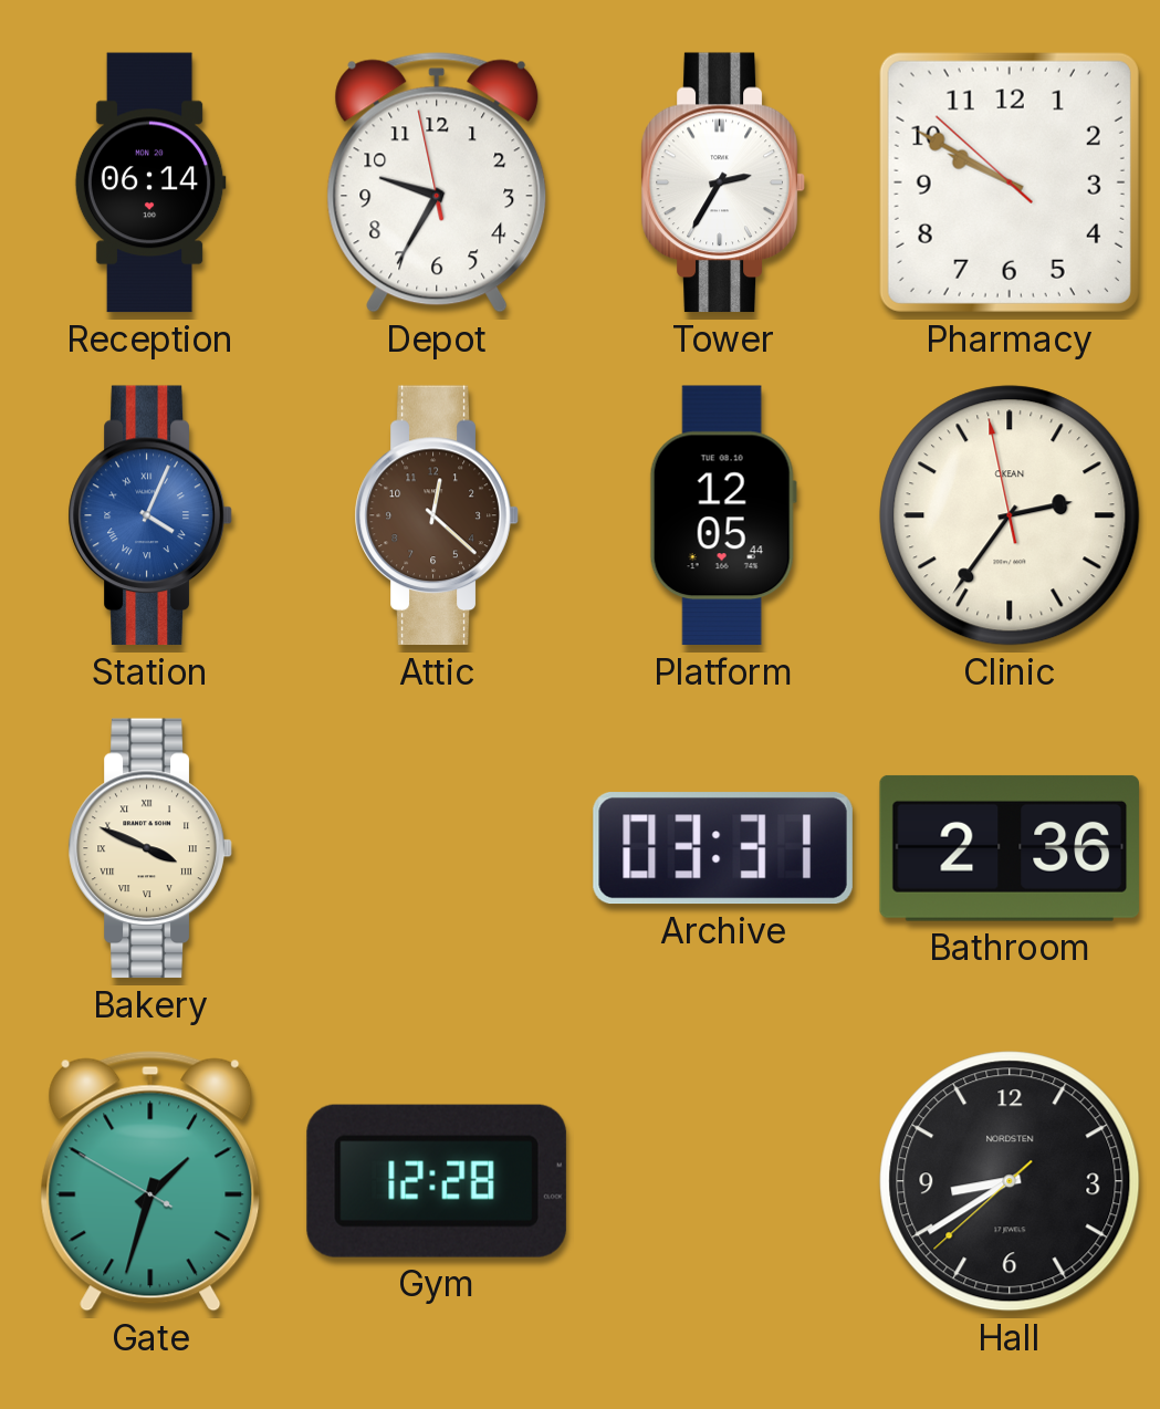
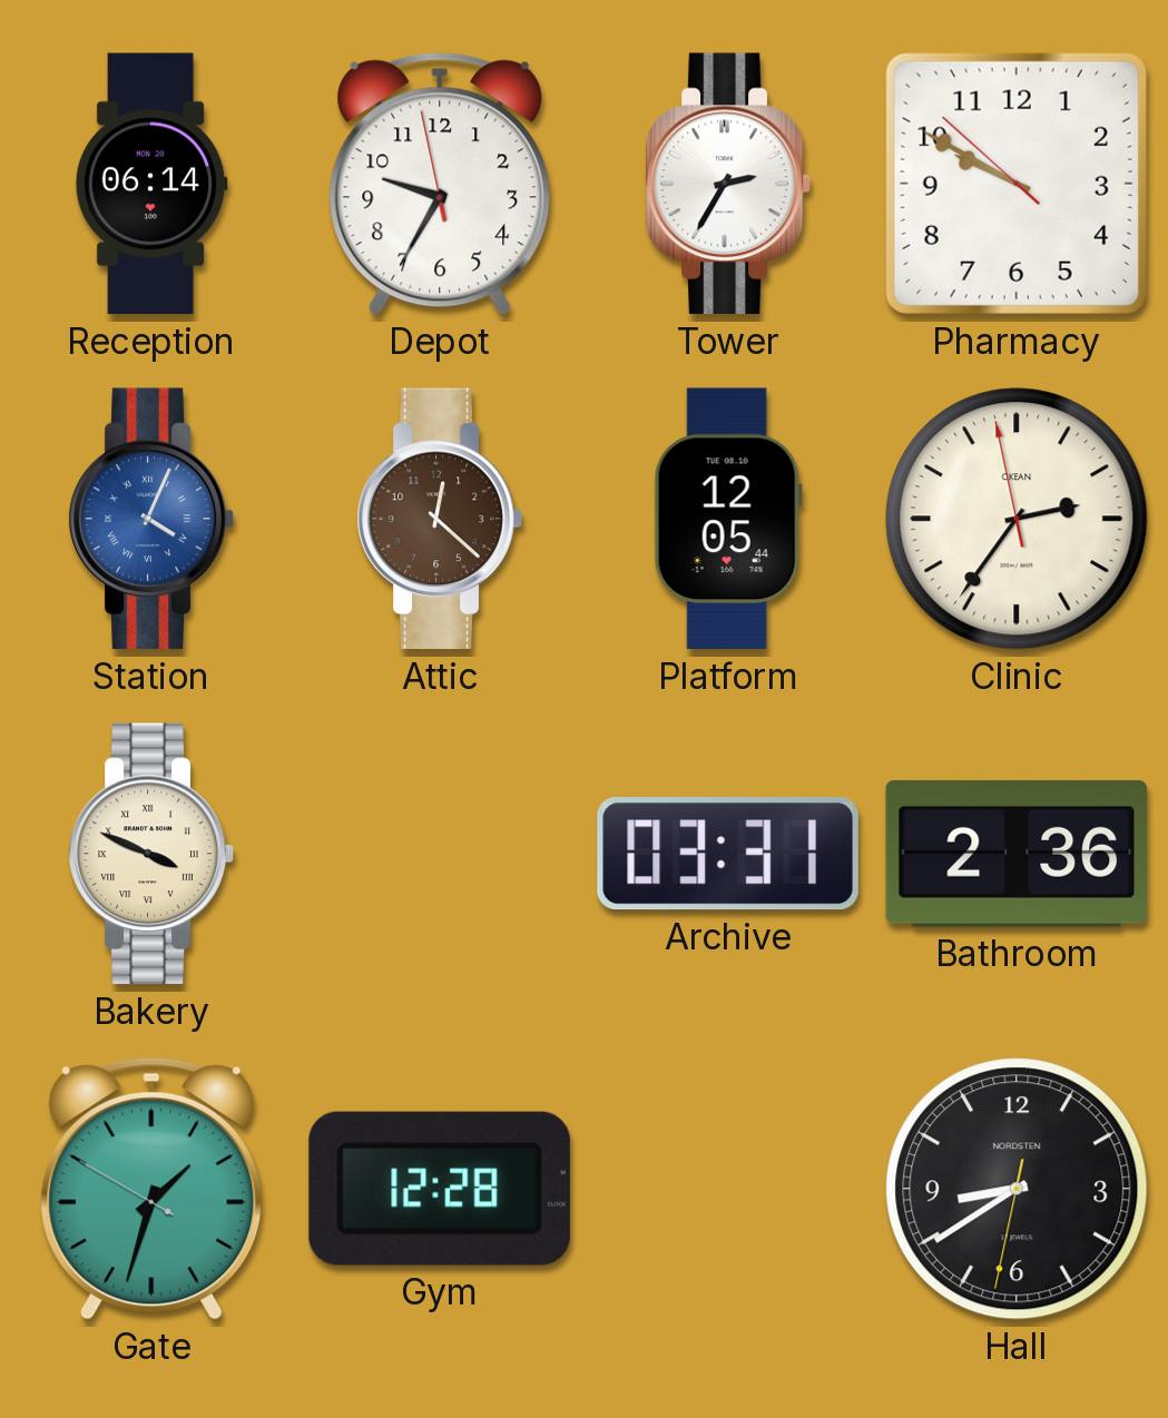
Hall: 8:39:38 -> 8:39:32
